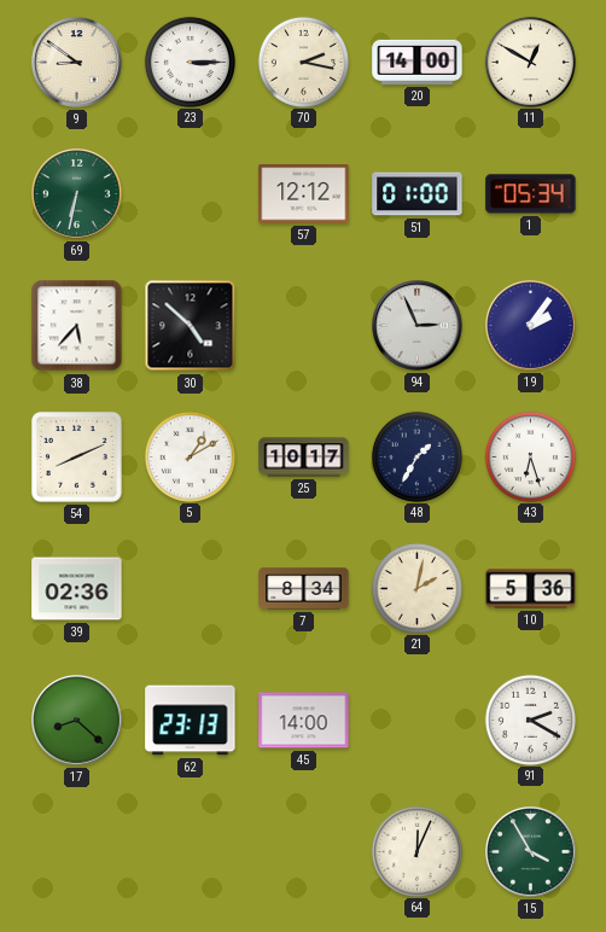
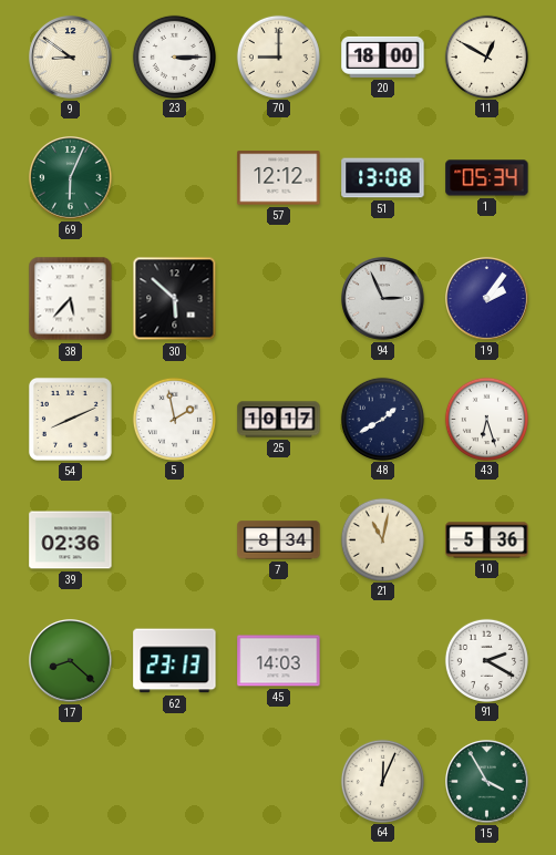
70: 2:17 -> 9:00
20: 14:00 -> 18:00
69: 6:32 -> 6:04
51: 01:00 -> 13:08
30: 4:52 -> 5:52
5: 1:10 -> 1:58
48: 1:35 -> 1:40
21: 2:02 -> 11:02
45: 14:00 -> 14:03
